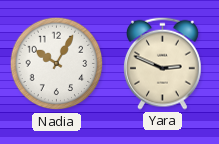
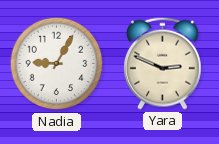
Nadia: 10:05 -> 9:05
